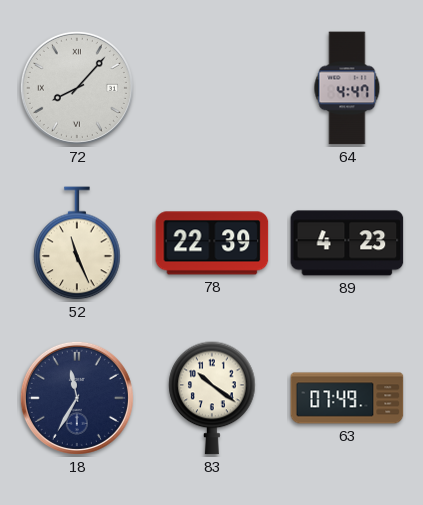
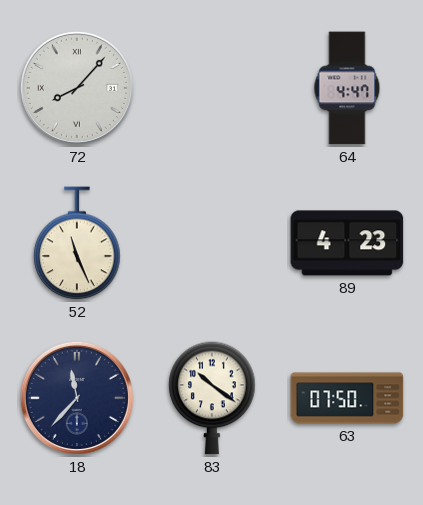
78: 22:39 -> none
18: 11:35 -> 11:37
63: 07:49 -> 07:50
